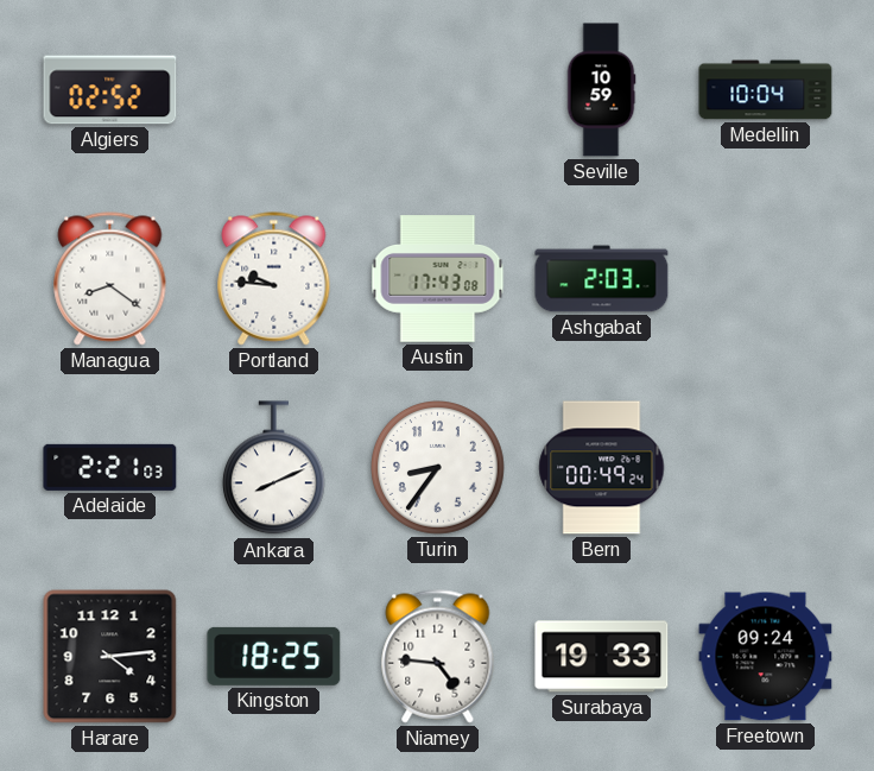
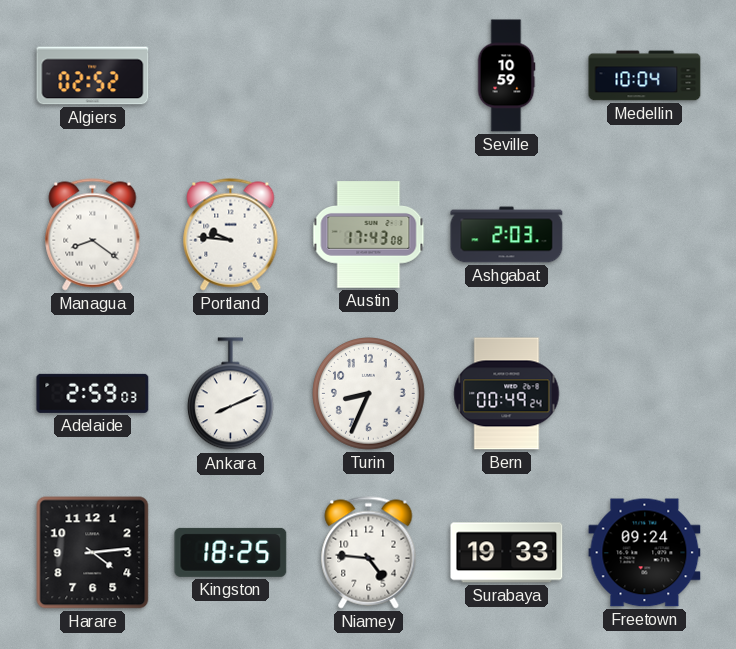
Adelaide: 2:21 -> 2:59
Turin: 8:36 -> 8:34
